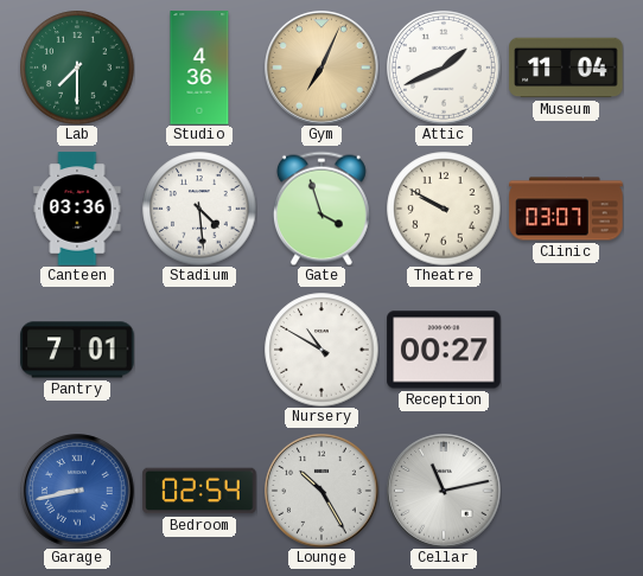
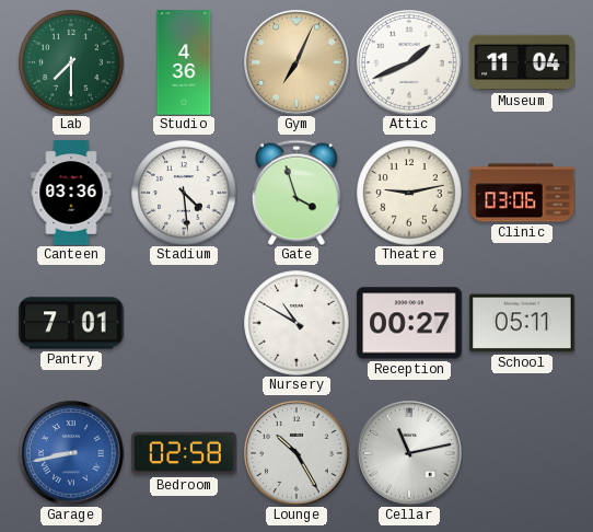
Theatre: 9:50 -> 9:13
Clinic: 03:07 -> 03:06
School: none -> 05:11
Bedroom: 02:54 -> 02:58
